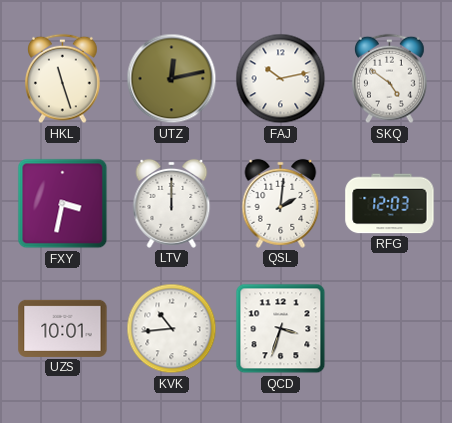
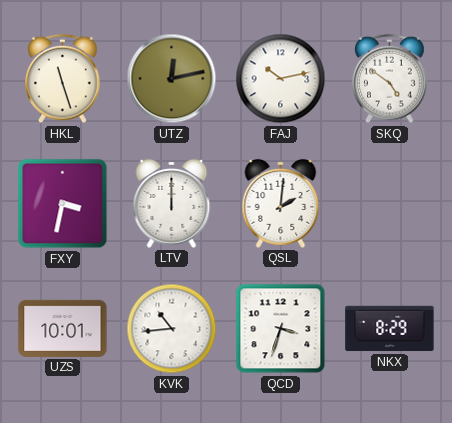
RFG: 12:03 -> none
NKX: none -> 8:29
